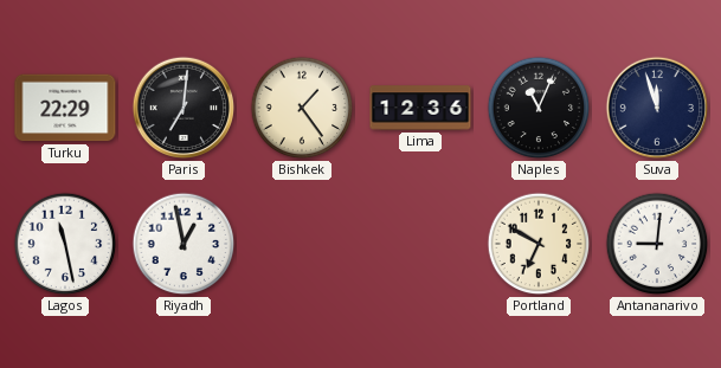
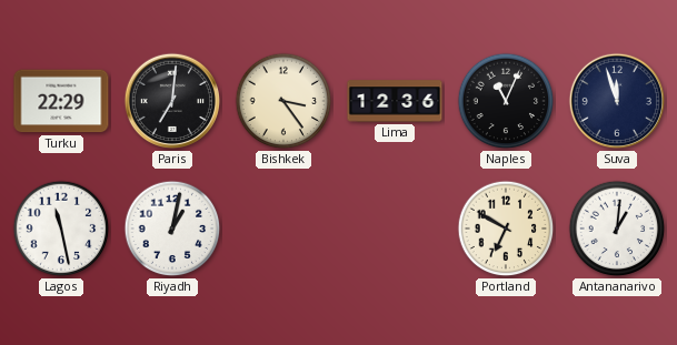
Bishkek: 1:24 -> 3:24
Riyadh: 12:58 -> 1:02
Antananarivo: 9:01 -> 1:01
